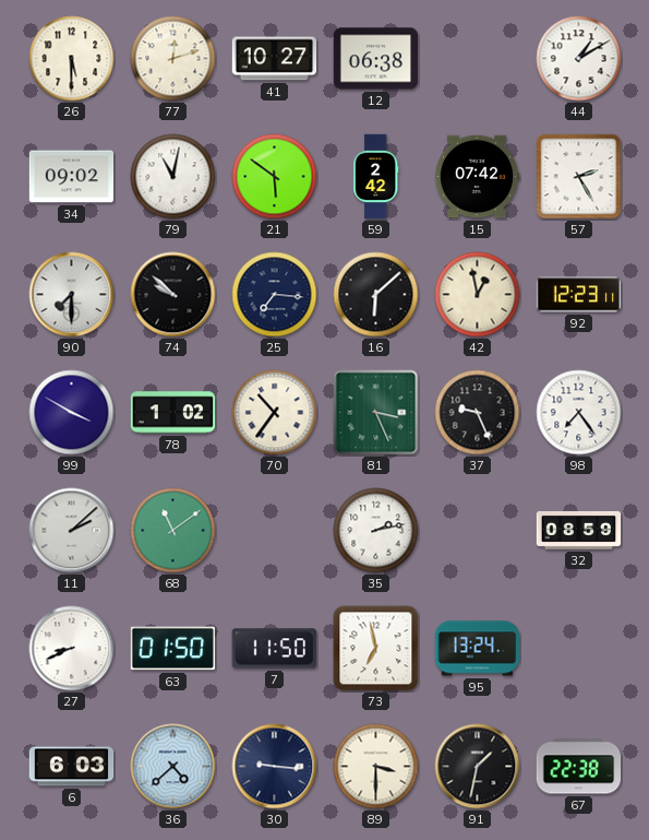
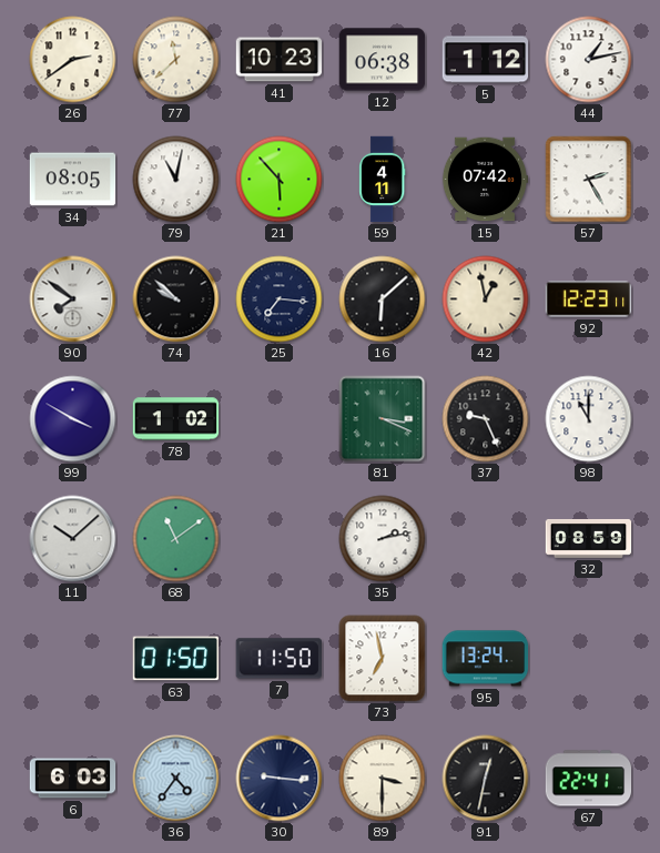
26: 5:30 -> 2:39
77: 12:12 -> 11:38
41: 10:27 -> 10:23
5: none -> 1:12
44: 1:10 -> 1:13
34: 09:02 -> 08:05
21: 5:51 -> 5:53
59: 2:42 -> 4:11
90: 7:30 -> 7:51
70: 10:36 -> none
81: 3:26 -> 3:19
98: 7:24 -> 11:00
11: 2:08 -> 10:08
27: 8:41 -> none
36: 4:38 -> 4:36
91: 1:32 -> 12:32
67: 22:38 -> 22:41
